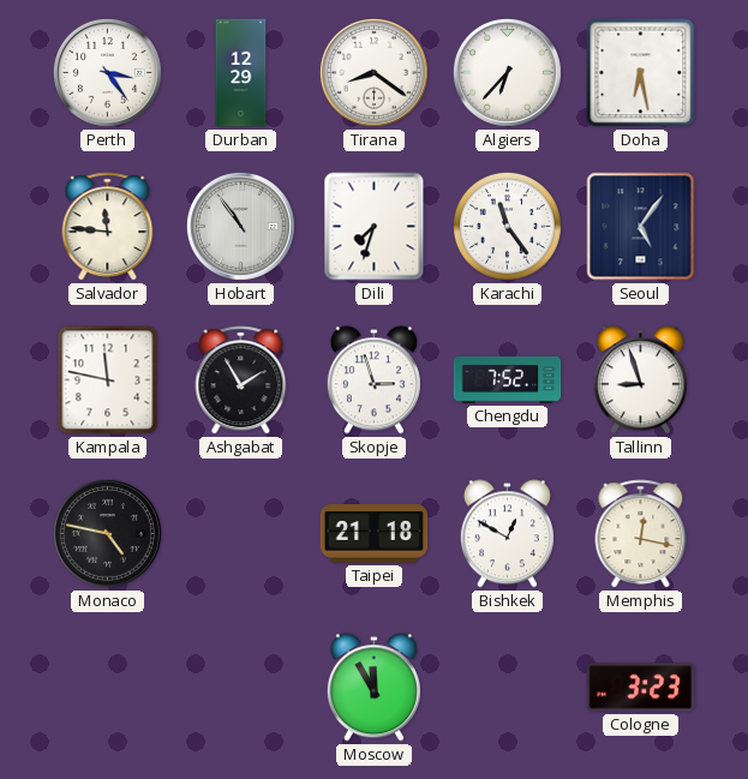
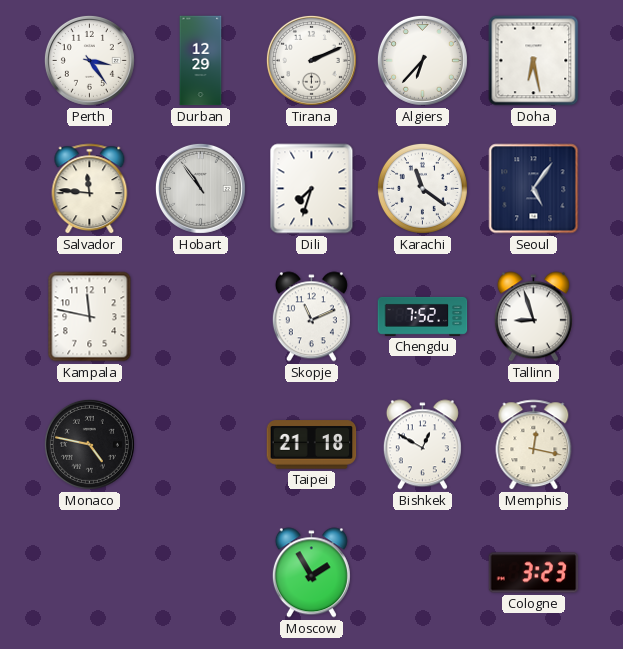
Tirana: 8:21 -> 2:11
Karachi: 11:24 -> 11:21
Ashgabat: 1:55 -> none
Skopje: 2:57 -> 11:11
Moscow: 11:55 -> 1:55
